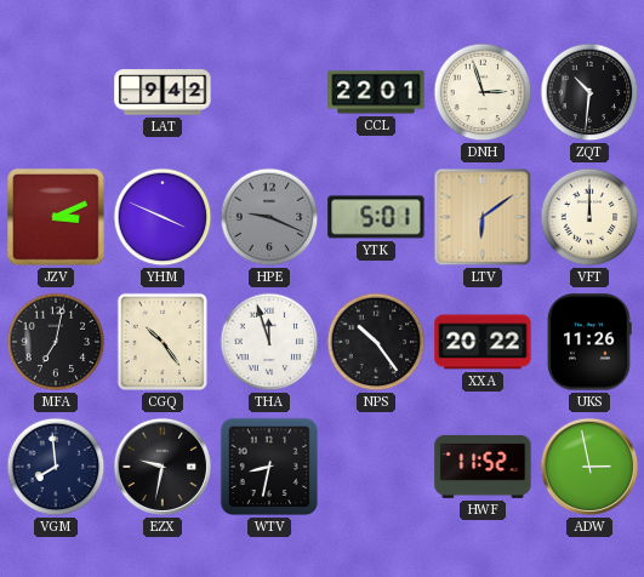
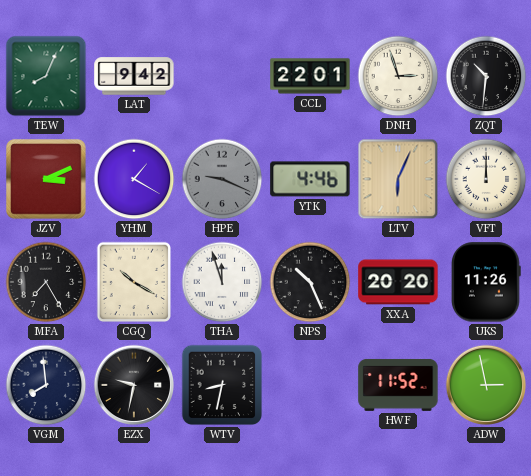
TEW: none -> 8:04
YHM: 3:49 -> 1:20
YTK: 5:01 -> 4:46
LTV: 6:09 -> 6:04
MFA: 7:02 -> 7:25
CGQ: 10:24 -> 10:20
NPS: 10:24 -> 10:26
XXA: 20:22 -> 20:20
